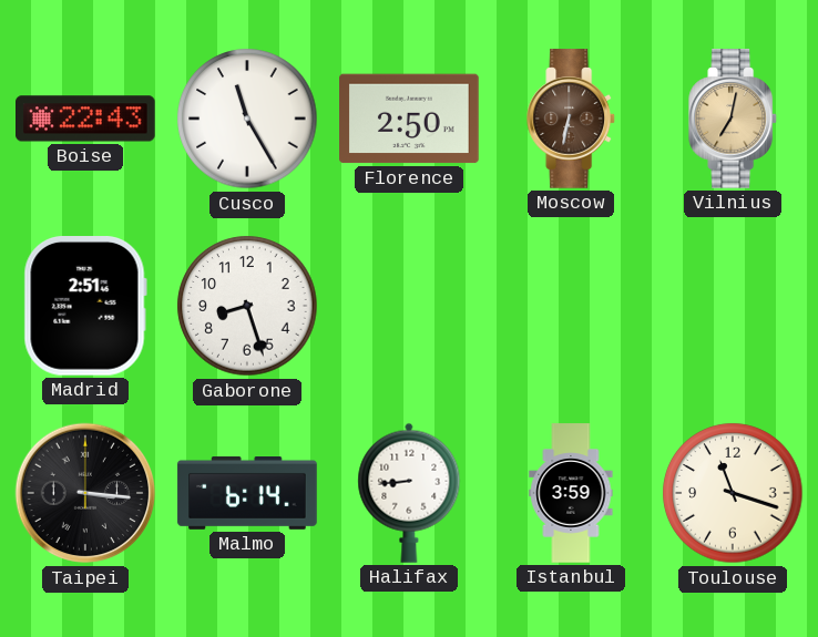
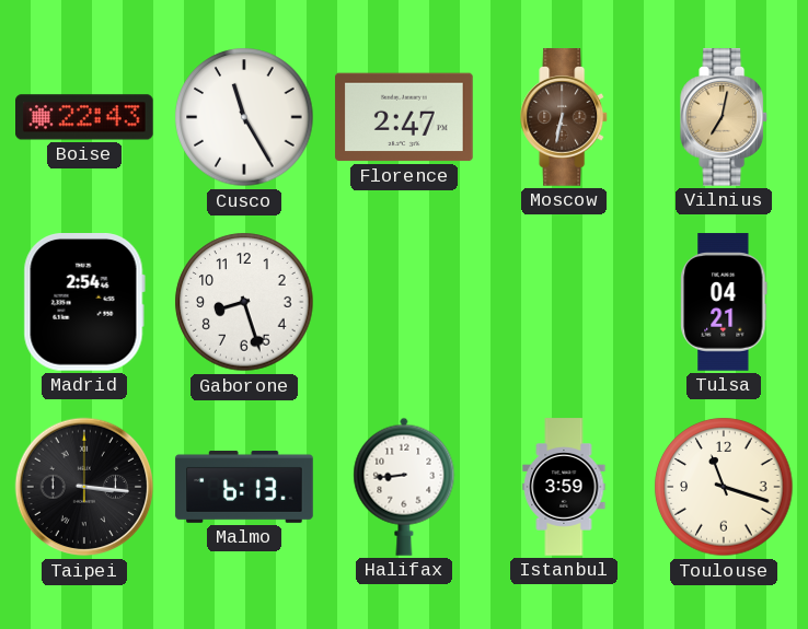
Florence: 2:50 -> 2:47
Madrid: 2:51 -> 2:54
Tulsa: none -> 04:21
Malmo: 6:14 -> 6:13
